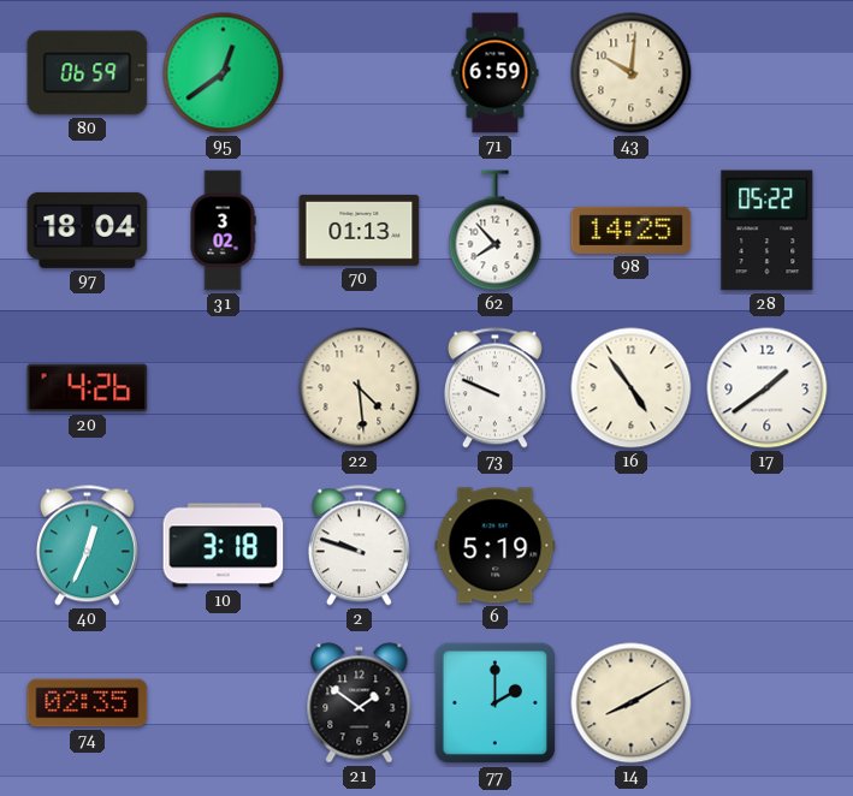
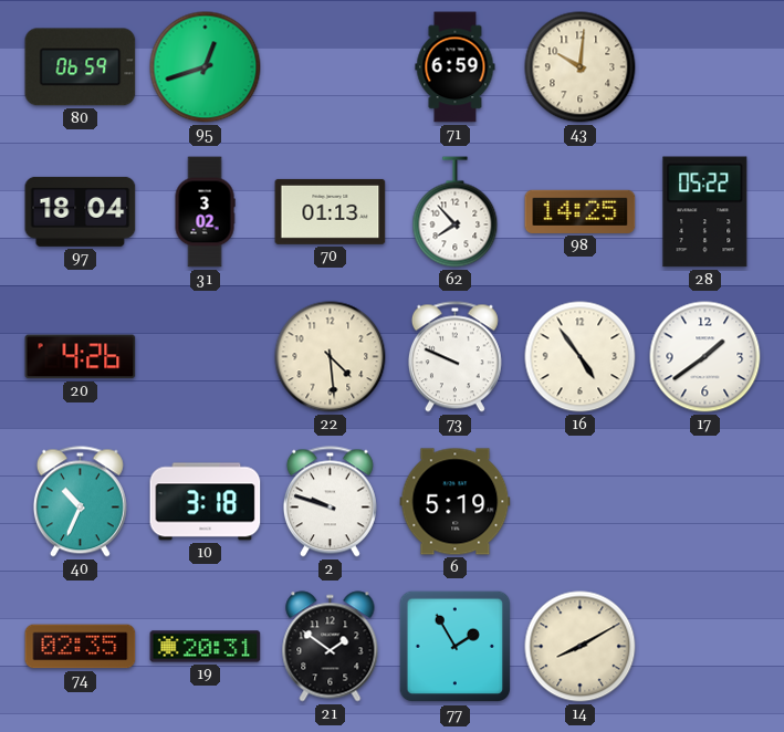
95: 12:39 -> 12:42
40: 12:34 -> 10:34
19: none -> 20:31
77: 2:00 -> 1:55
